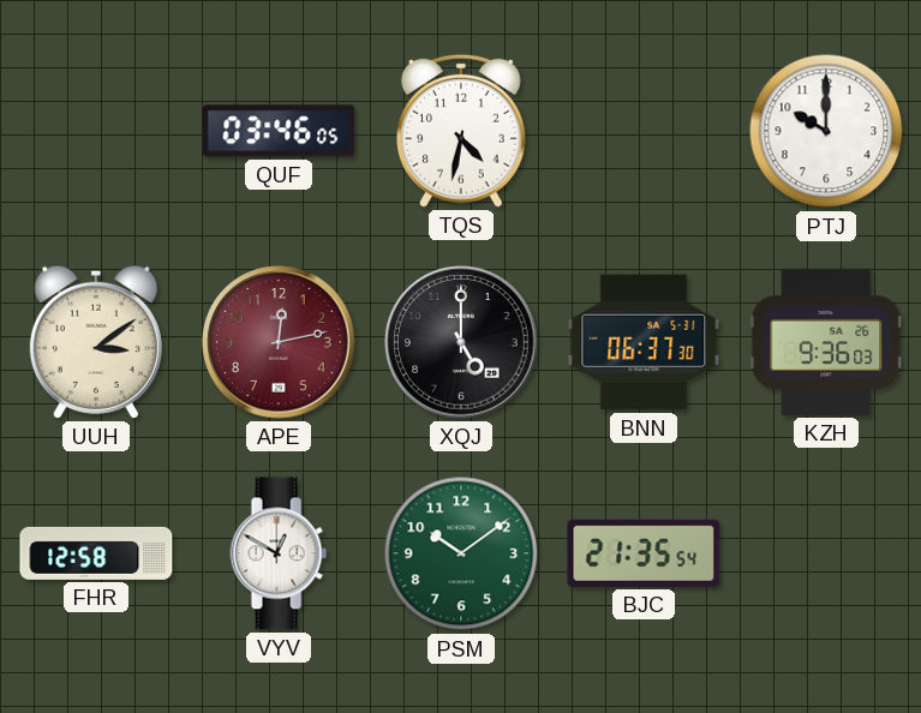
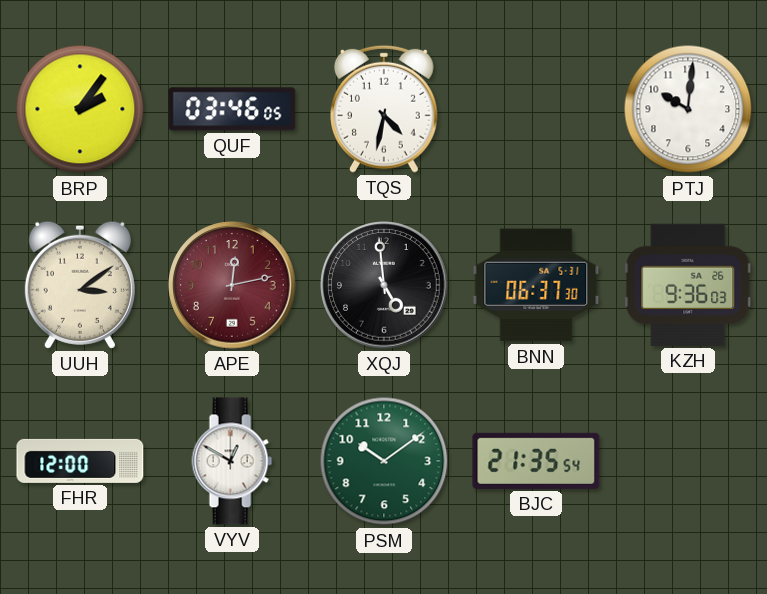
BRP: none -> 2:06
PTJ: 10:00 -> 10:01
XQJ: 5:00 -> 4:59
FHR: 12:58 -> 12:00
